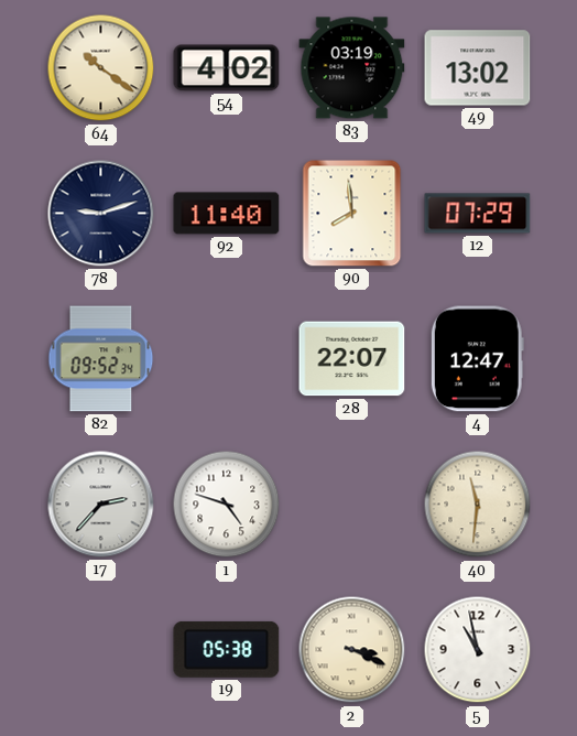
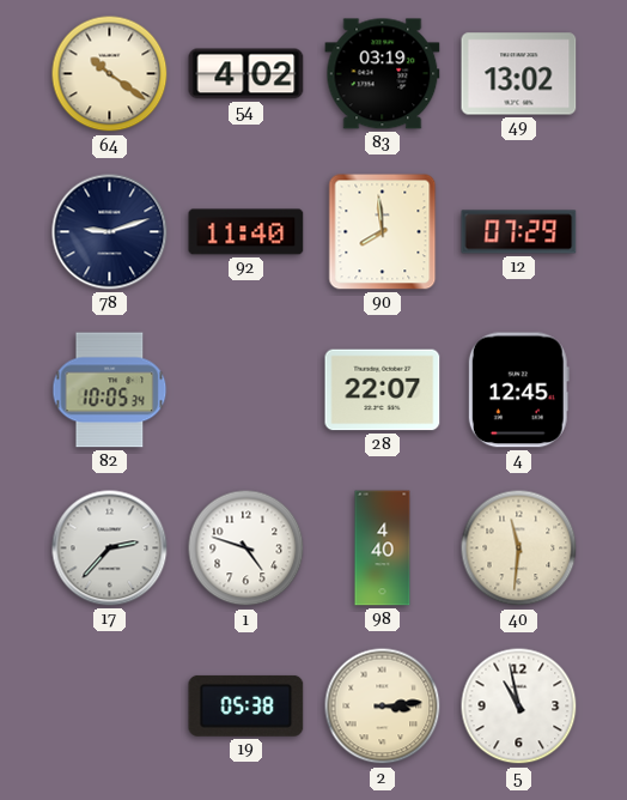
82: 09:52 -> 10:05
4: 12:47 -> 12:45
98: none -> 4:40
2: 3:19 -> 3:14
